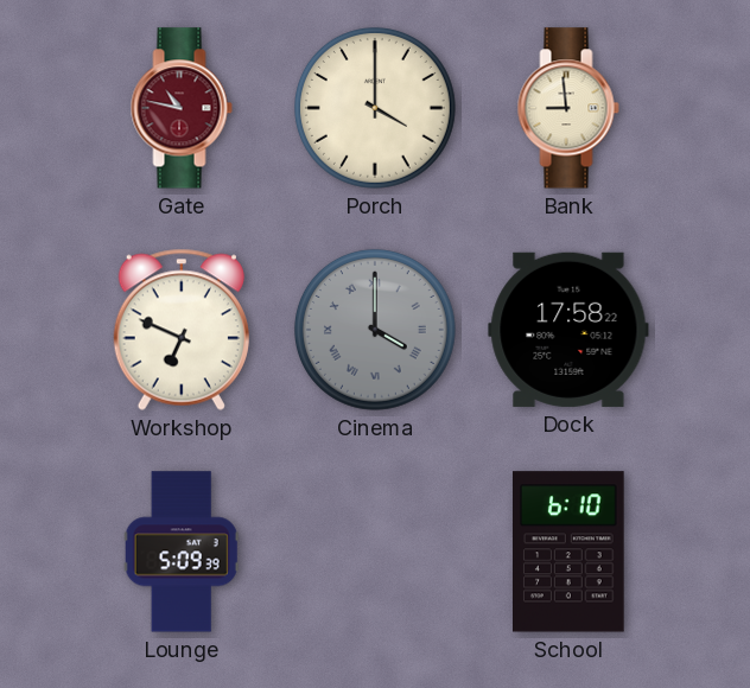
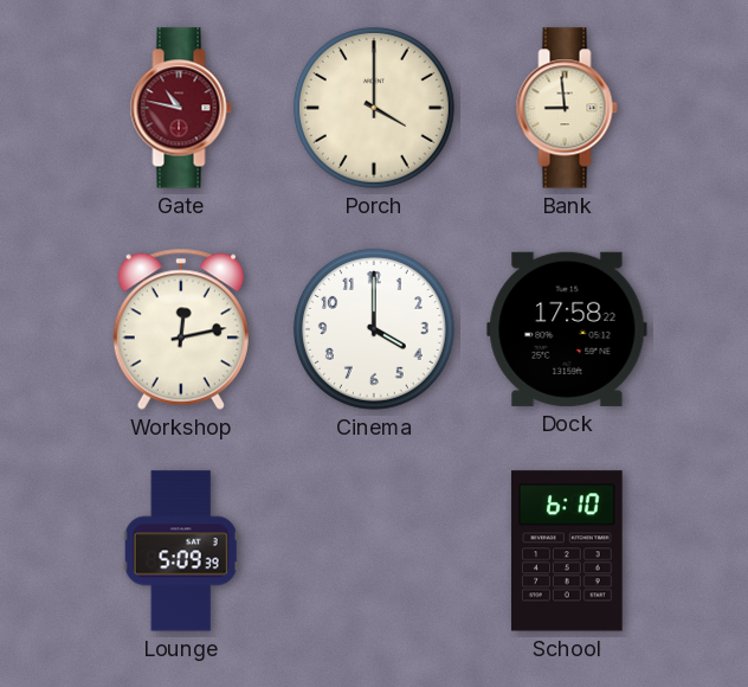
Workshop: 6:49 -> 12:13
Cinema dial: grey -> white
Cinema numerals: Roman -> Arabic
